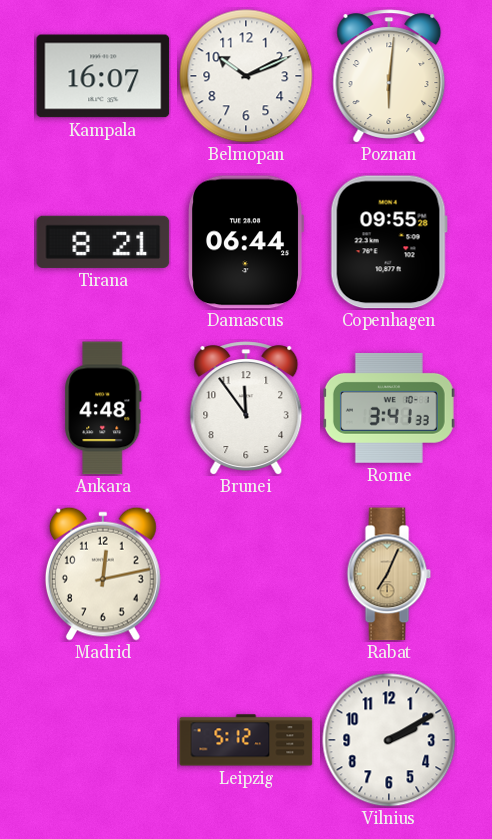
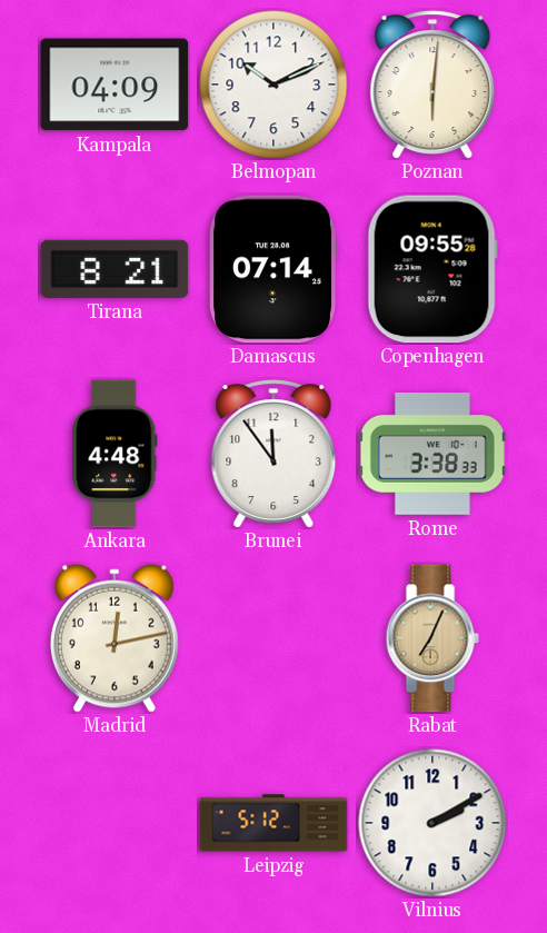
Kampala: 16:07 -> 04:09
Damascus: 06:44 -> 07:14
Rome: 3:41 -> 3:38
